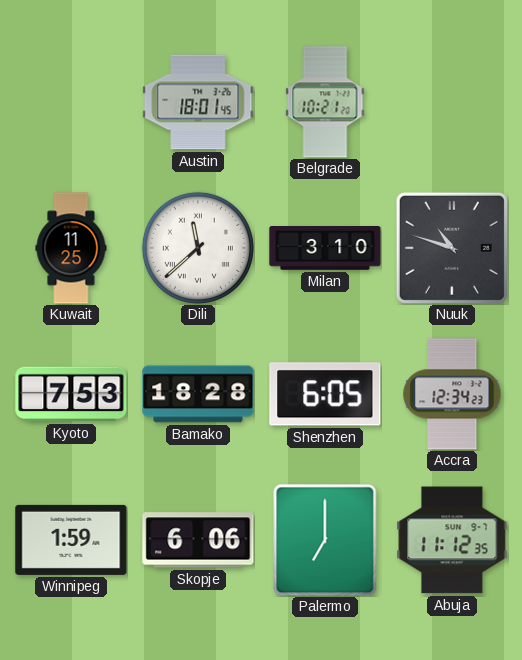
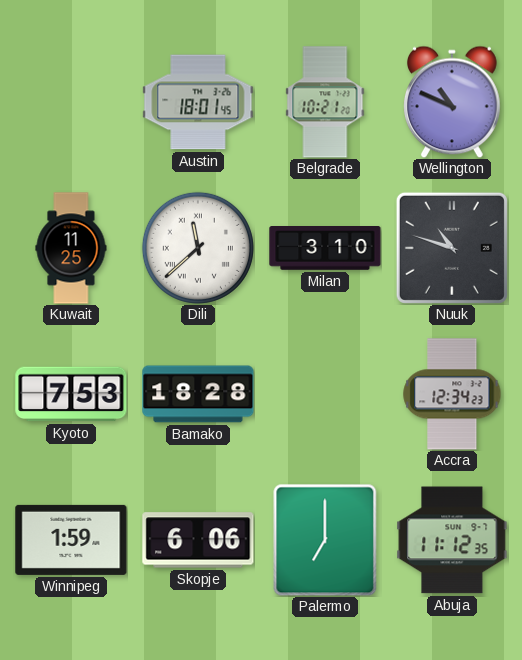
Wellington: none -> 10:49
Shenzhen: 6:05 -> none
